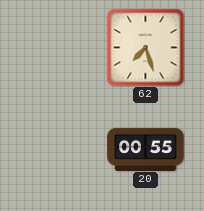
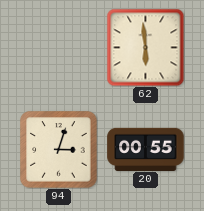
62: 7:27 -> 5:59
94: none -> 3:03
